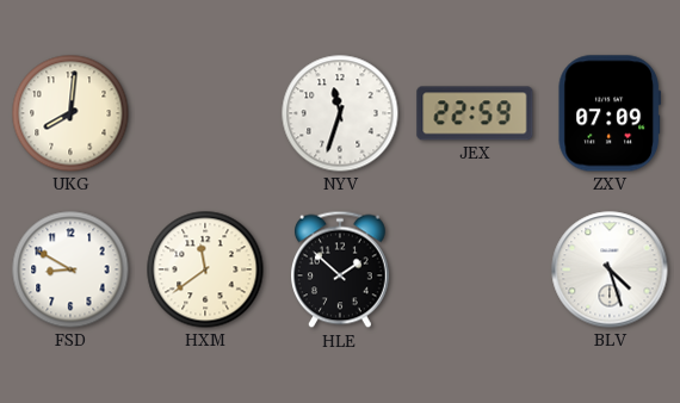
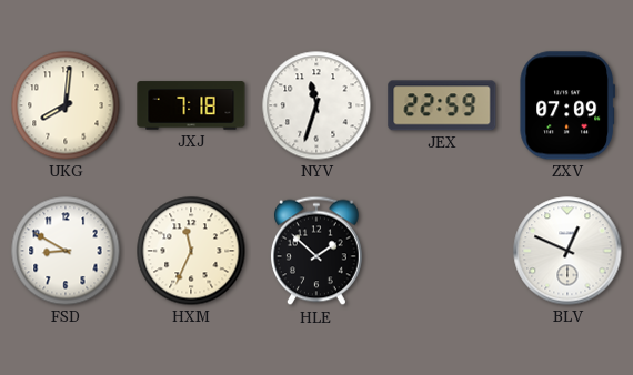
JXJ: none -> 7:18
HXM: 11:39 -> 11:34
BLV: 4:27 -> 12:49
